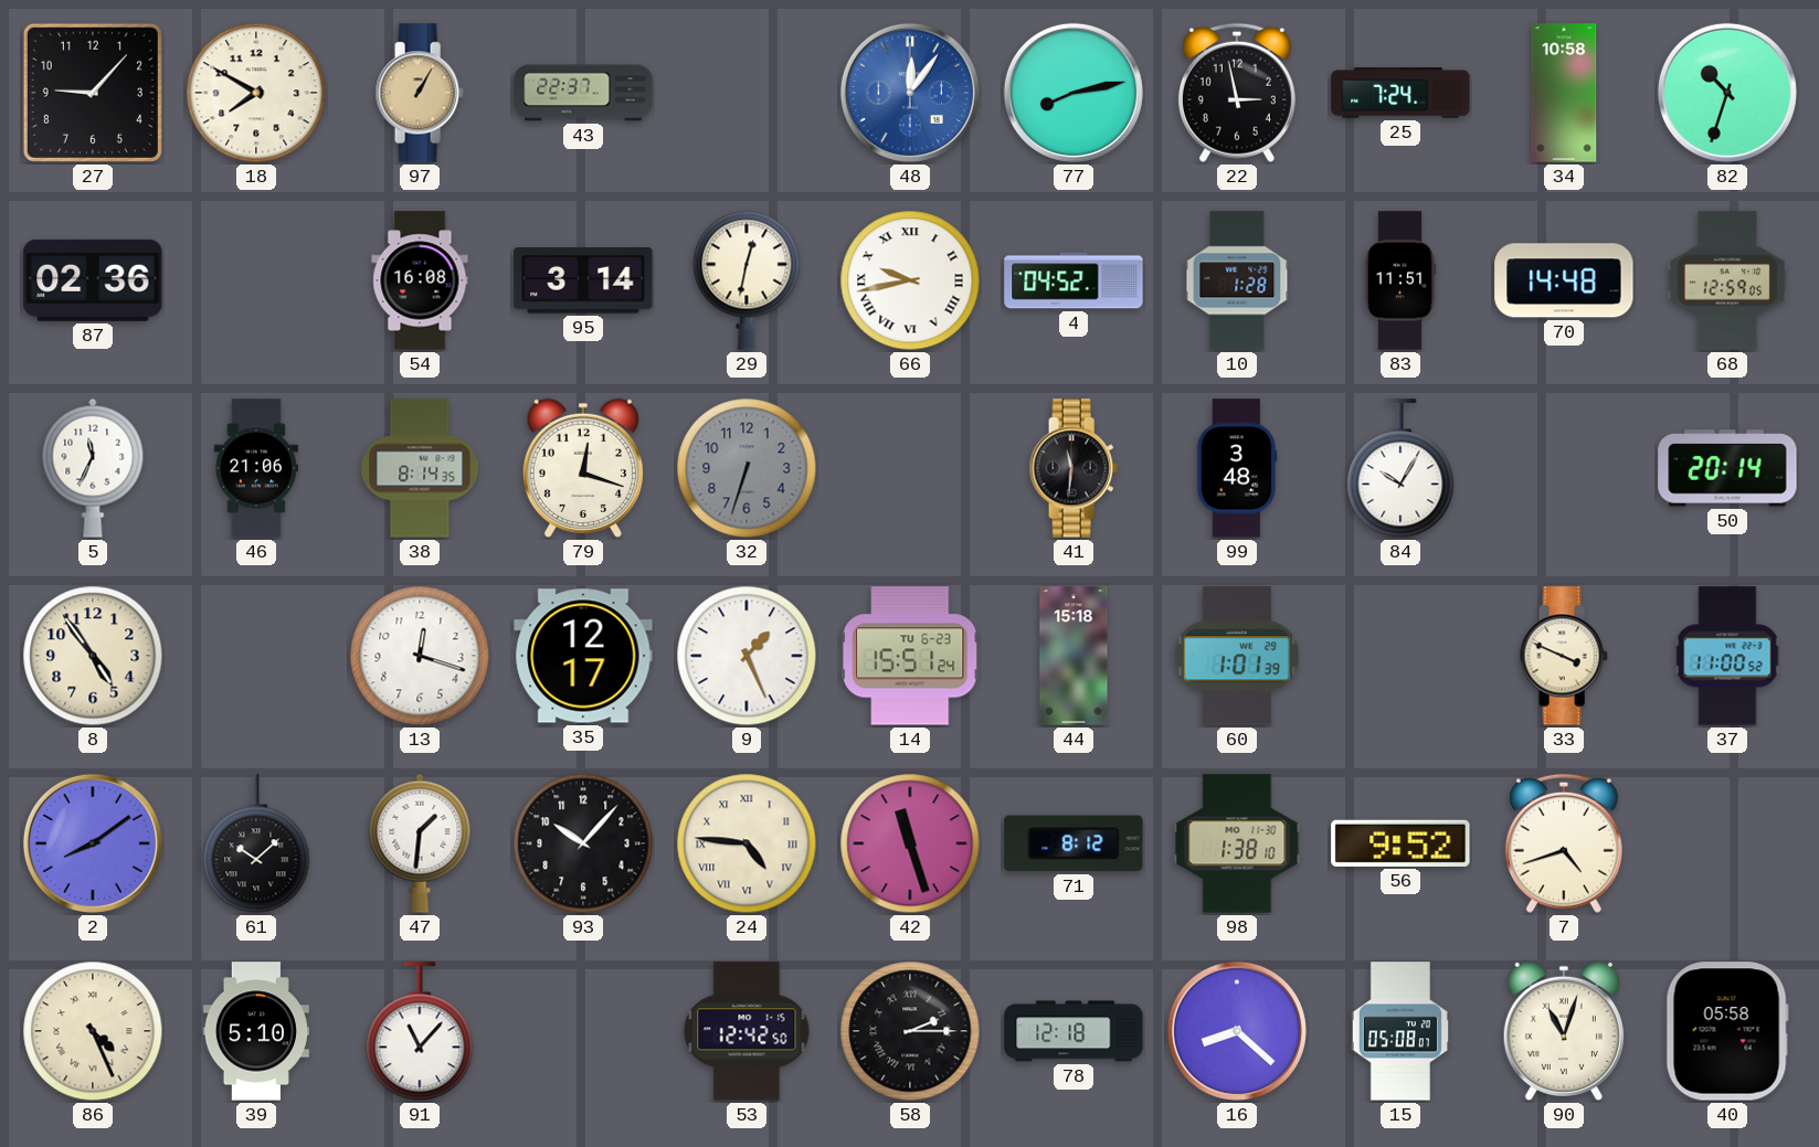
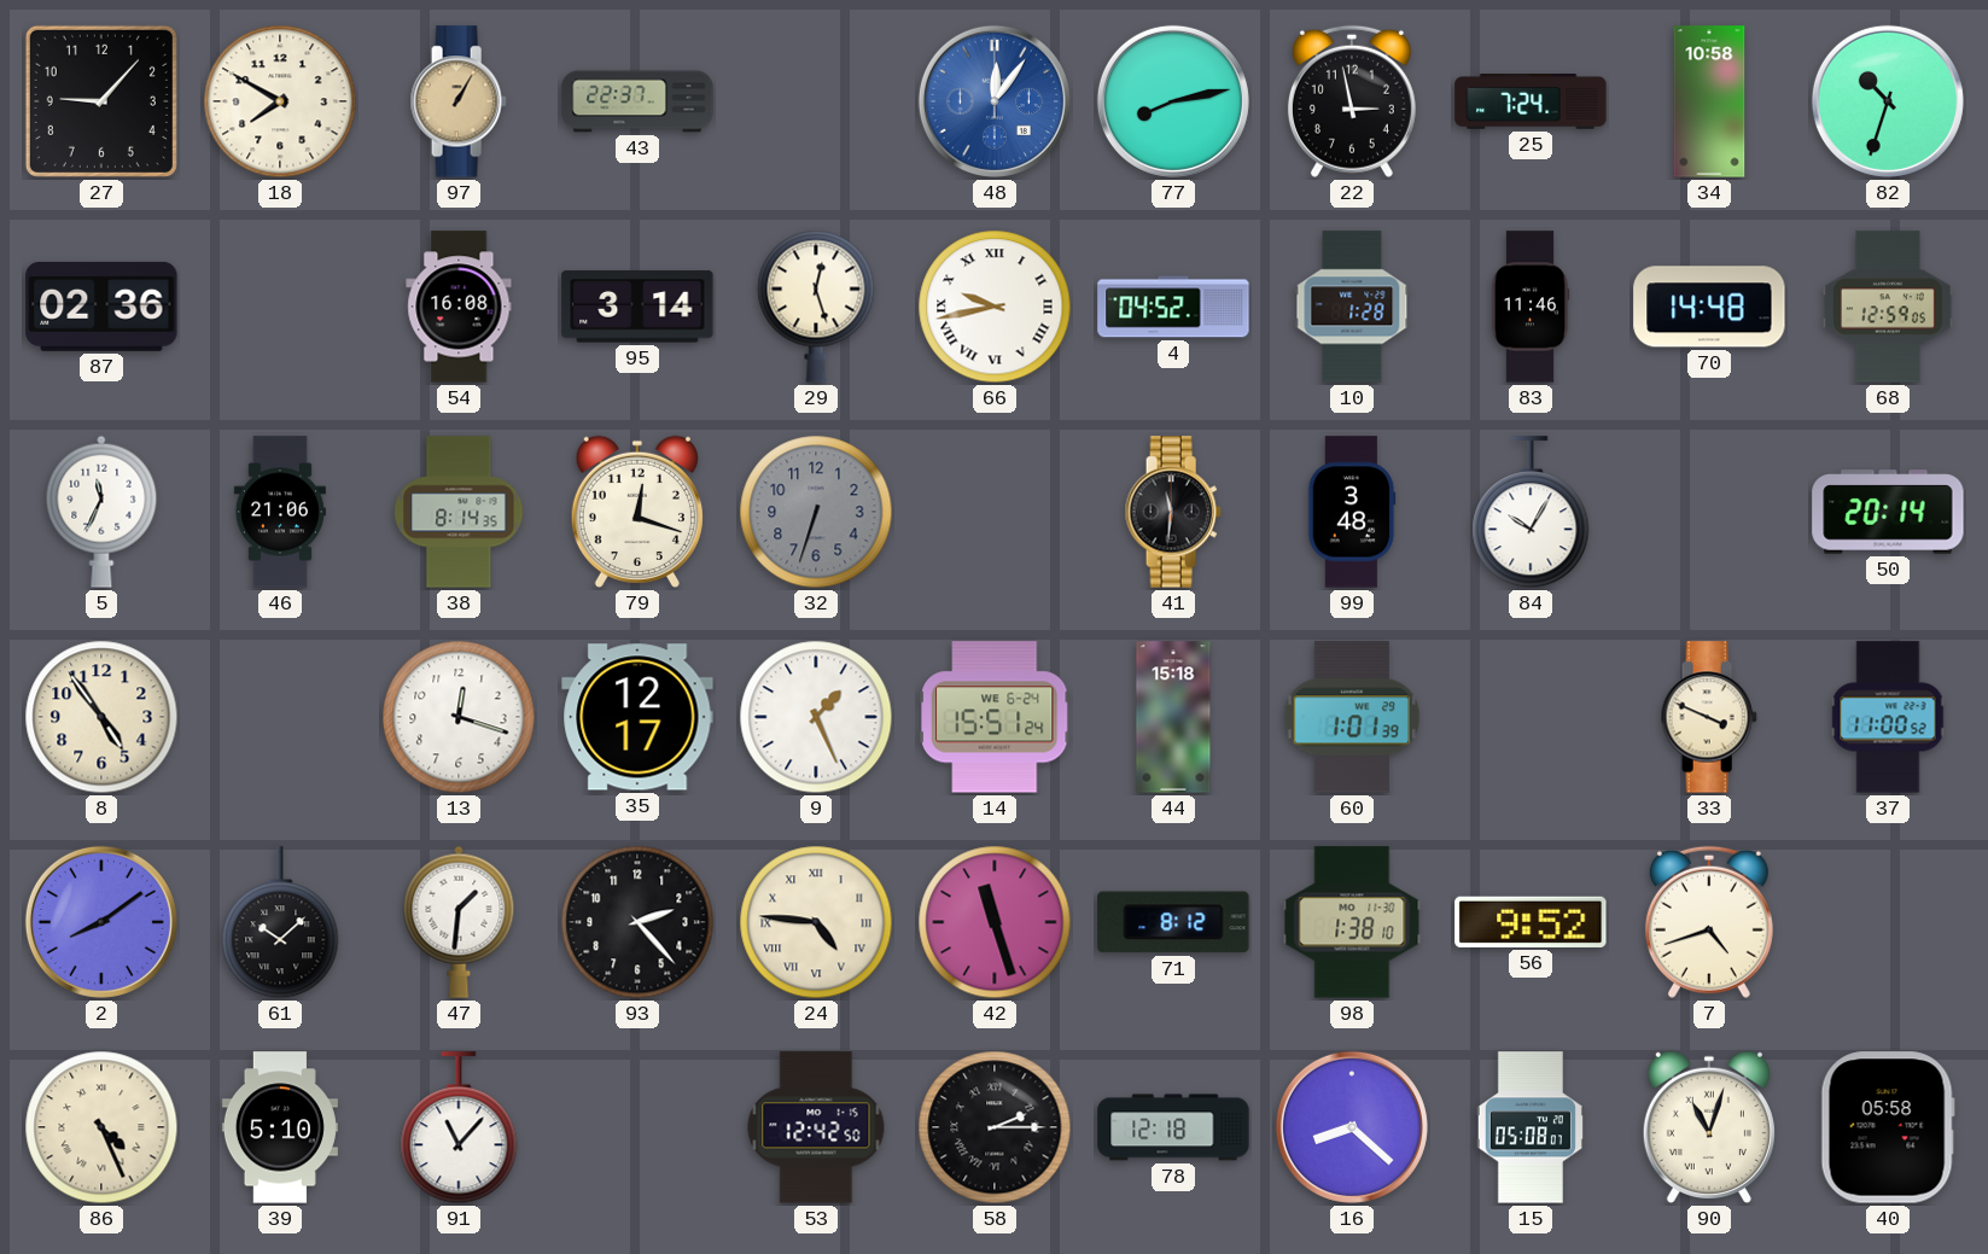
29: 12:32 -> 12:27
83: 11:51 -> 11:46
14 date: TU 6-23 -> WE 6-24
93: 10:07 -> 2:23
